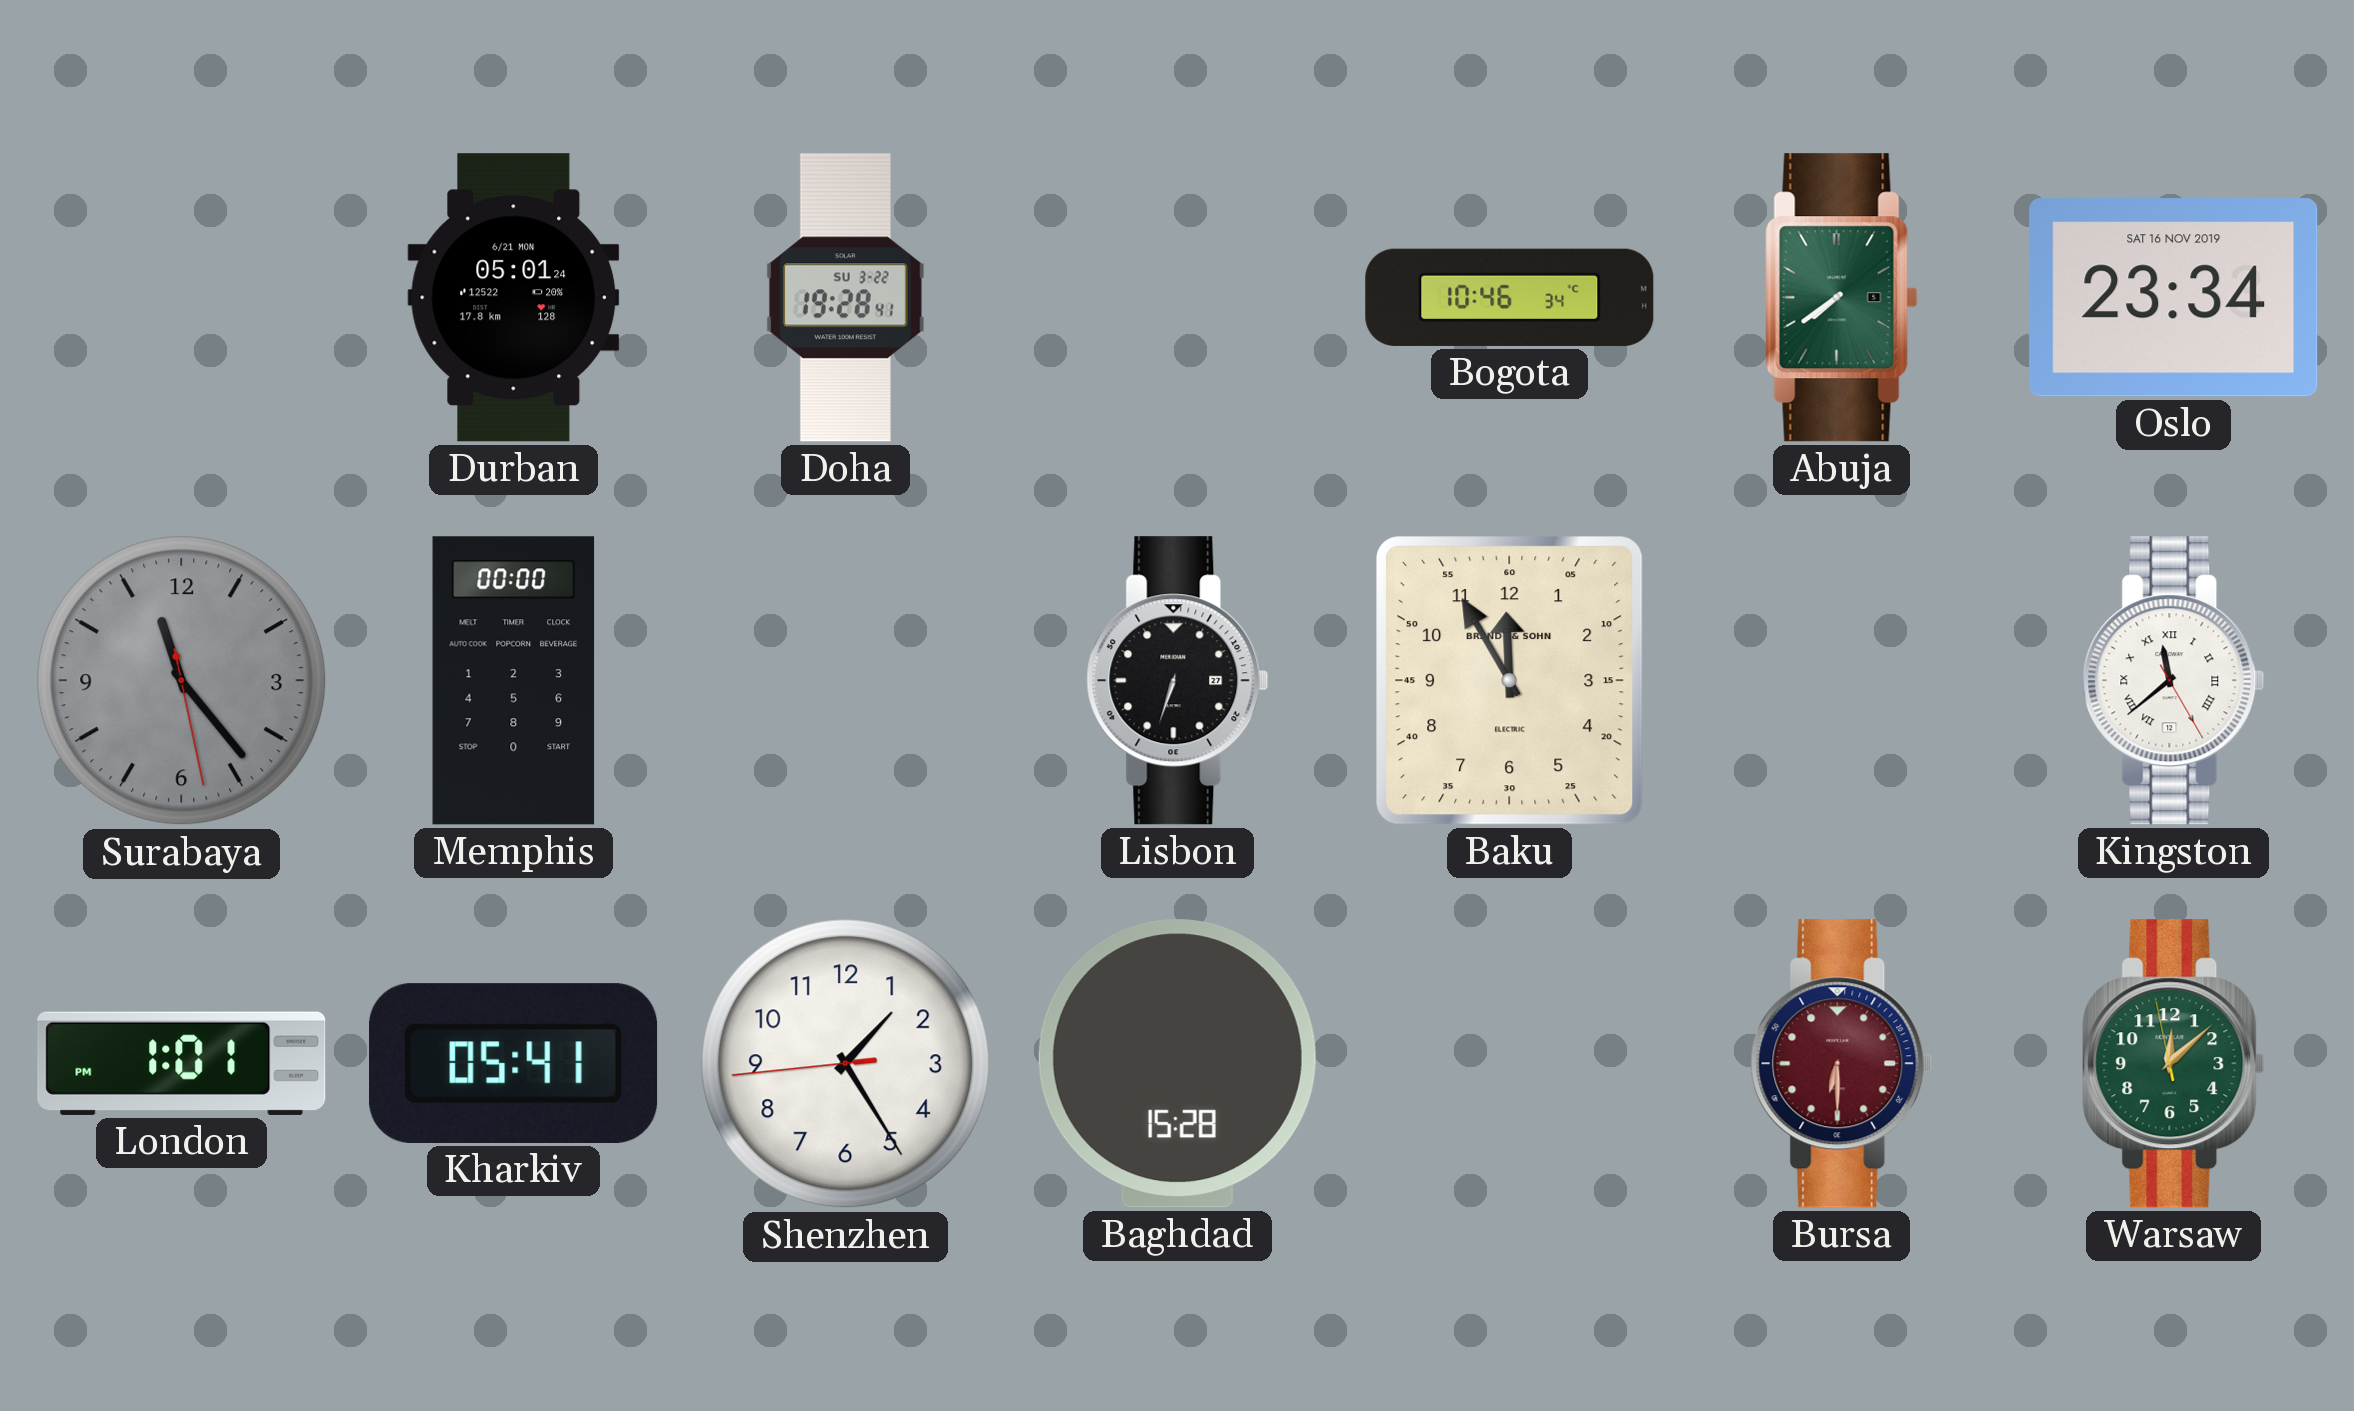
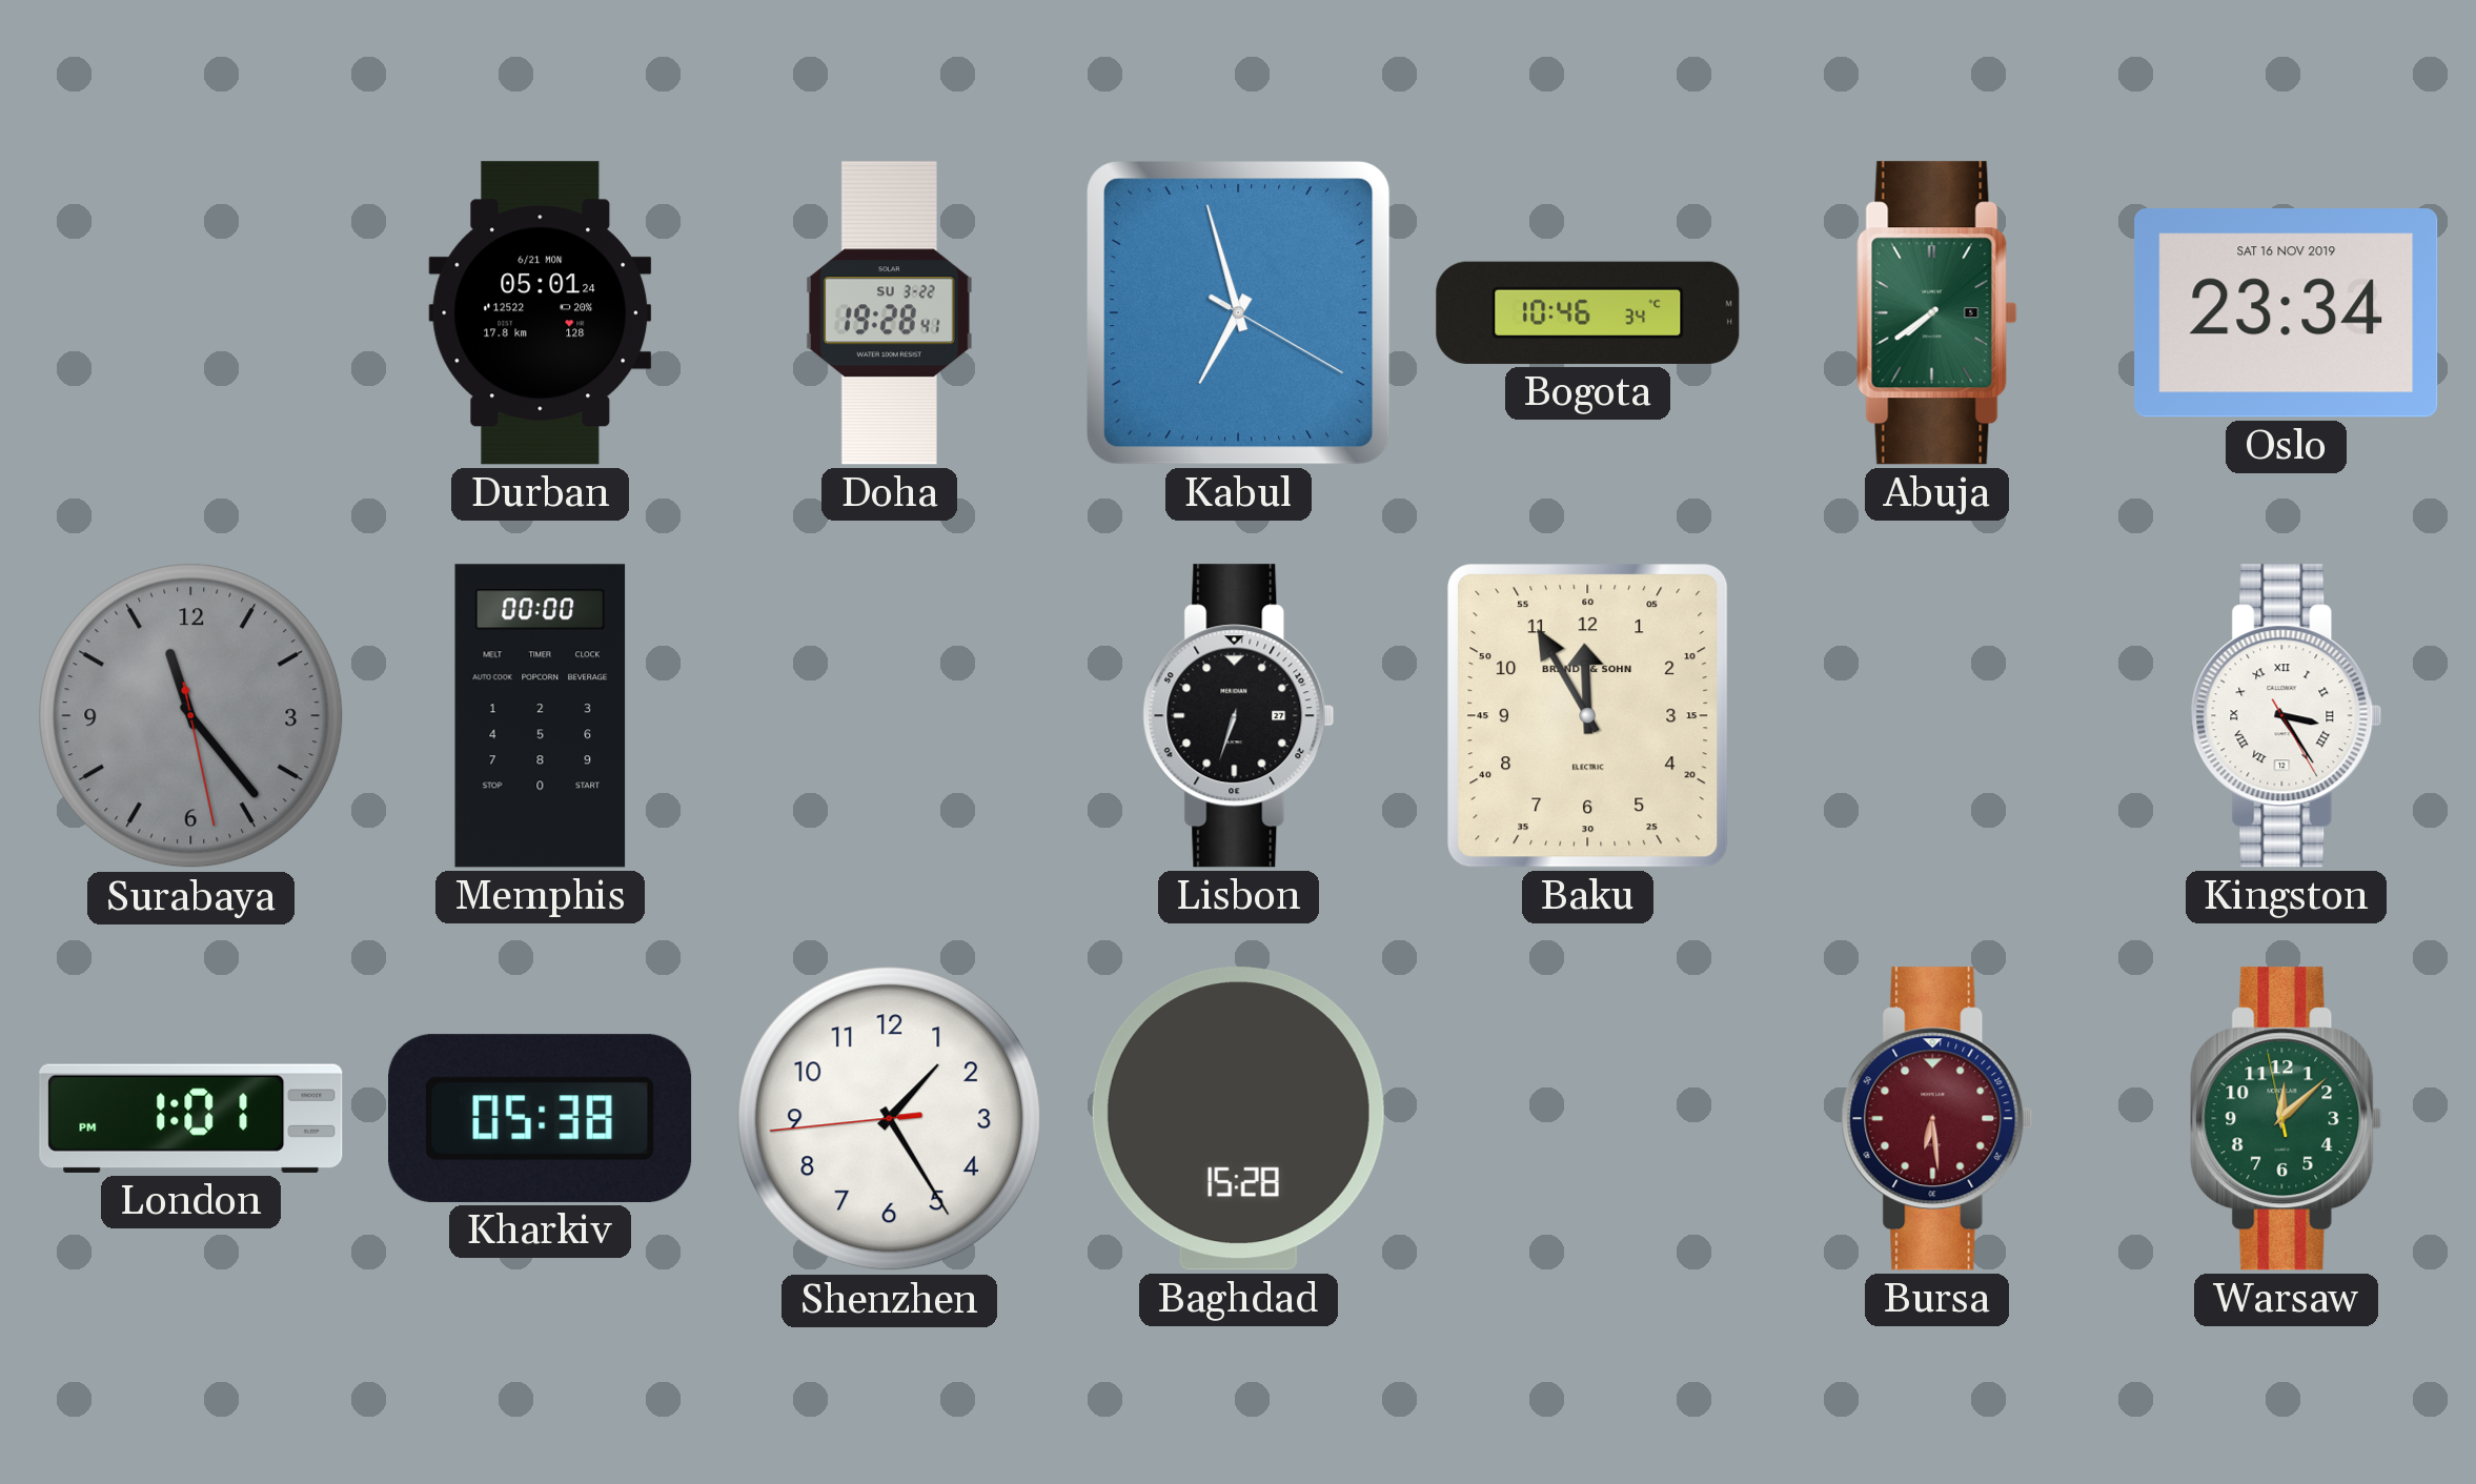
Kabul: none -> 6:57
Kingston: 11:38 -> 3:24
Kharkiv: 05:41 -> 05:38
Bursa: 6:30 -> 6:29
